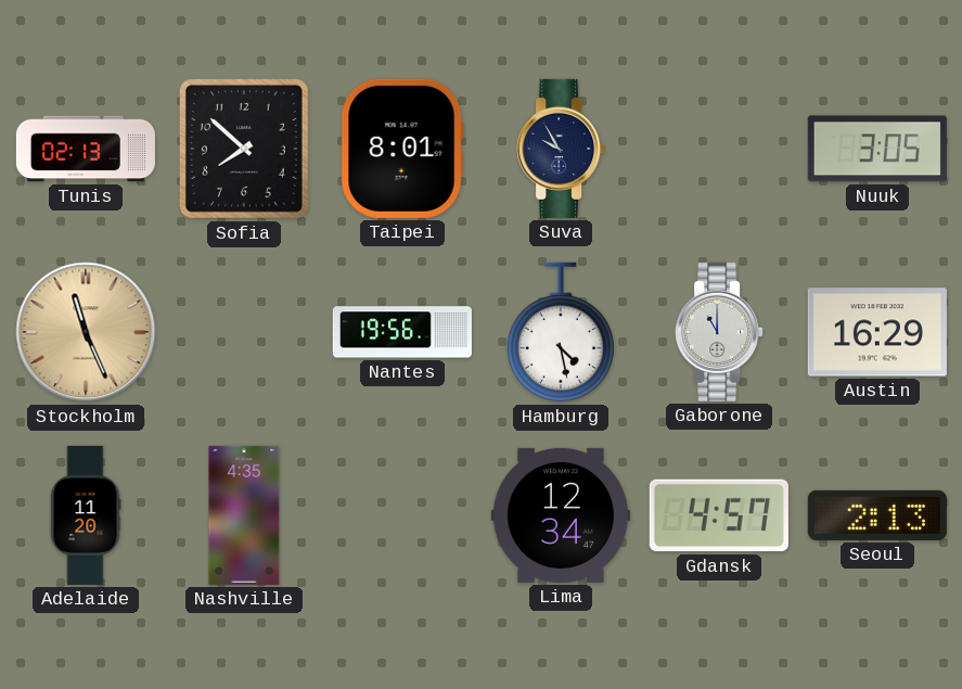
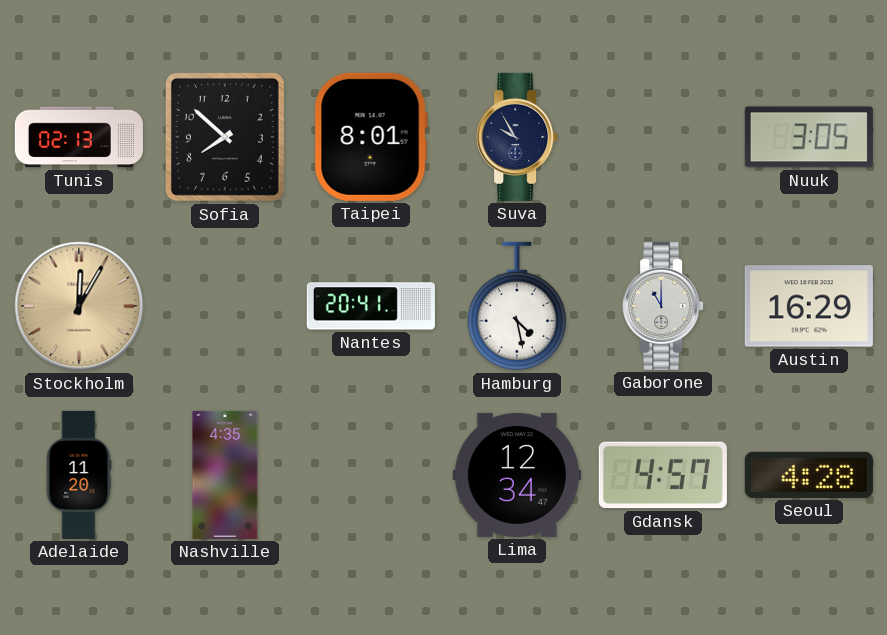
Stockholm: 11:26 -> 12:05
Nantes: 19:56 -> 20:41
Seoul: 2:13 -> 4:28
